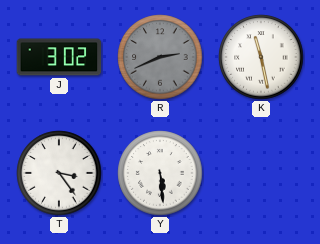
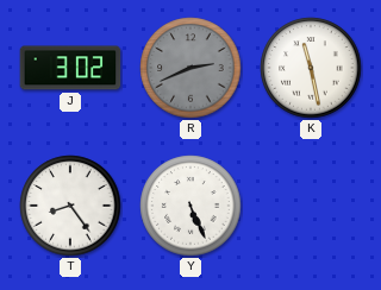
T: 3:24 -> 8:24
Y: 5:29 -> 5:26
